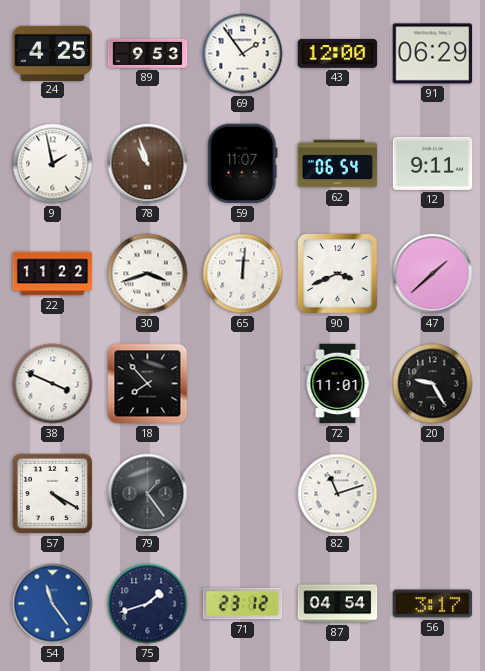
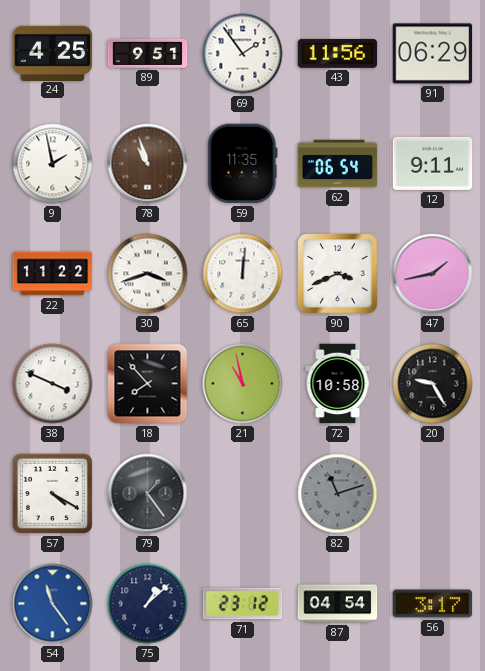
89: 9:53 -> 9:51
43: 12:00 -> 11:56
59: 11:07 -> 11:35
47: 1:38 -> 1:43
21: none -> 10:58
72: 11:01 -> 10:58
82 dial: white -> grey
75: 1:42 -> 1:08
